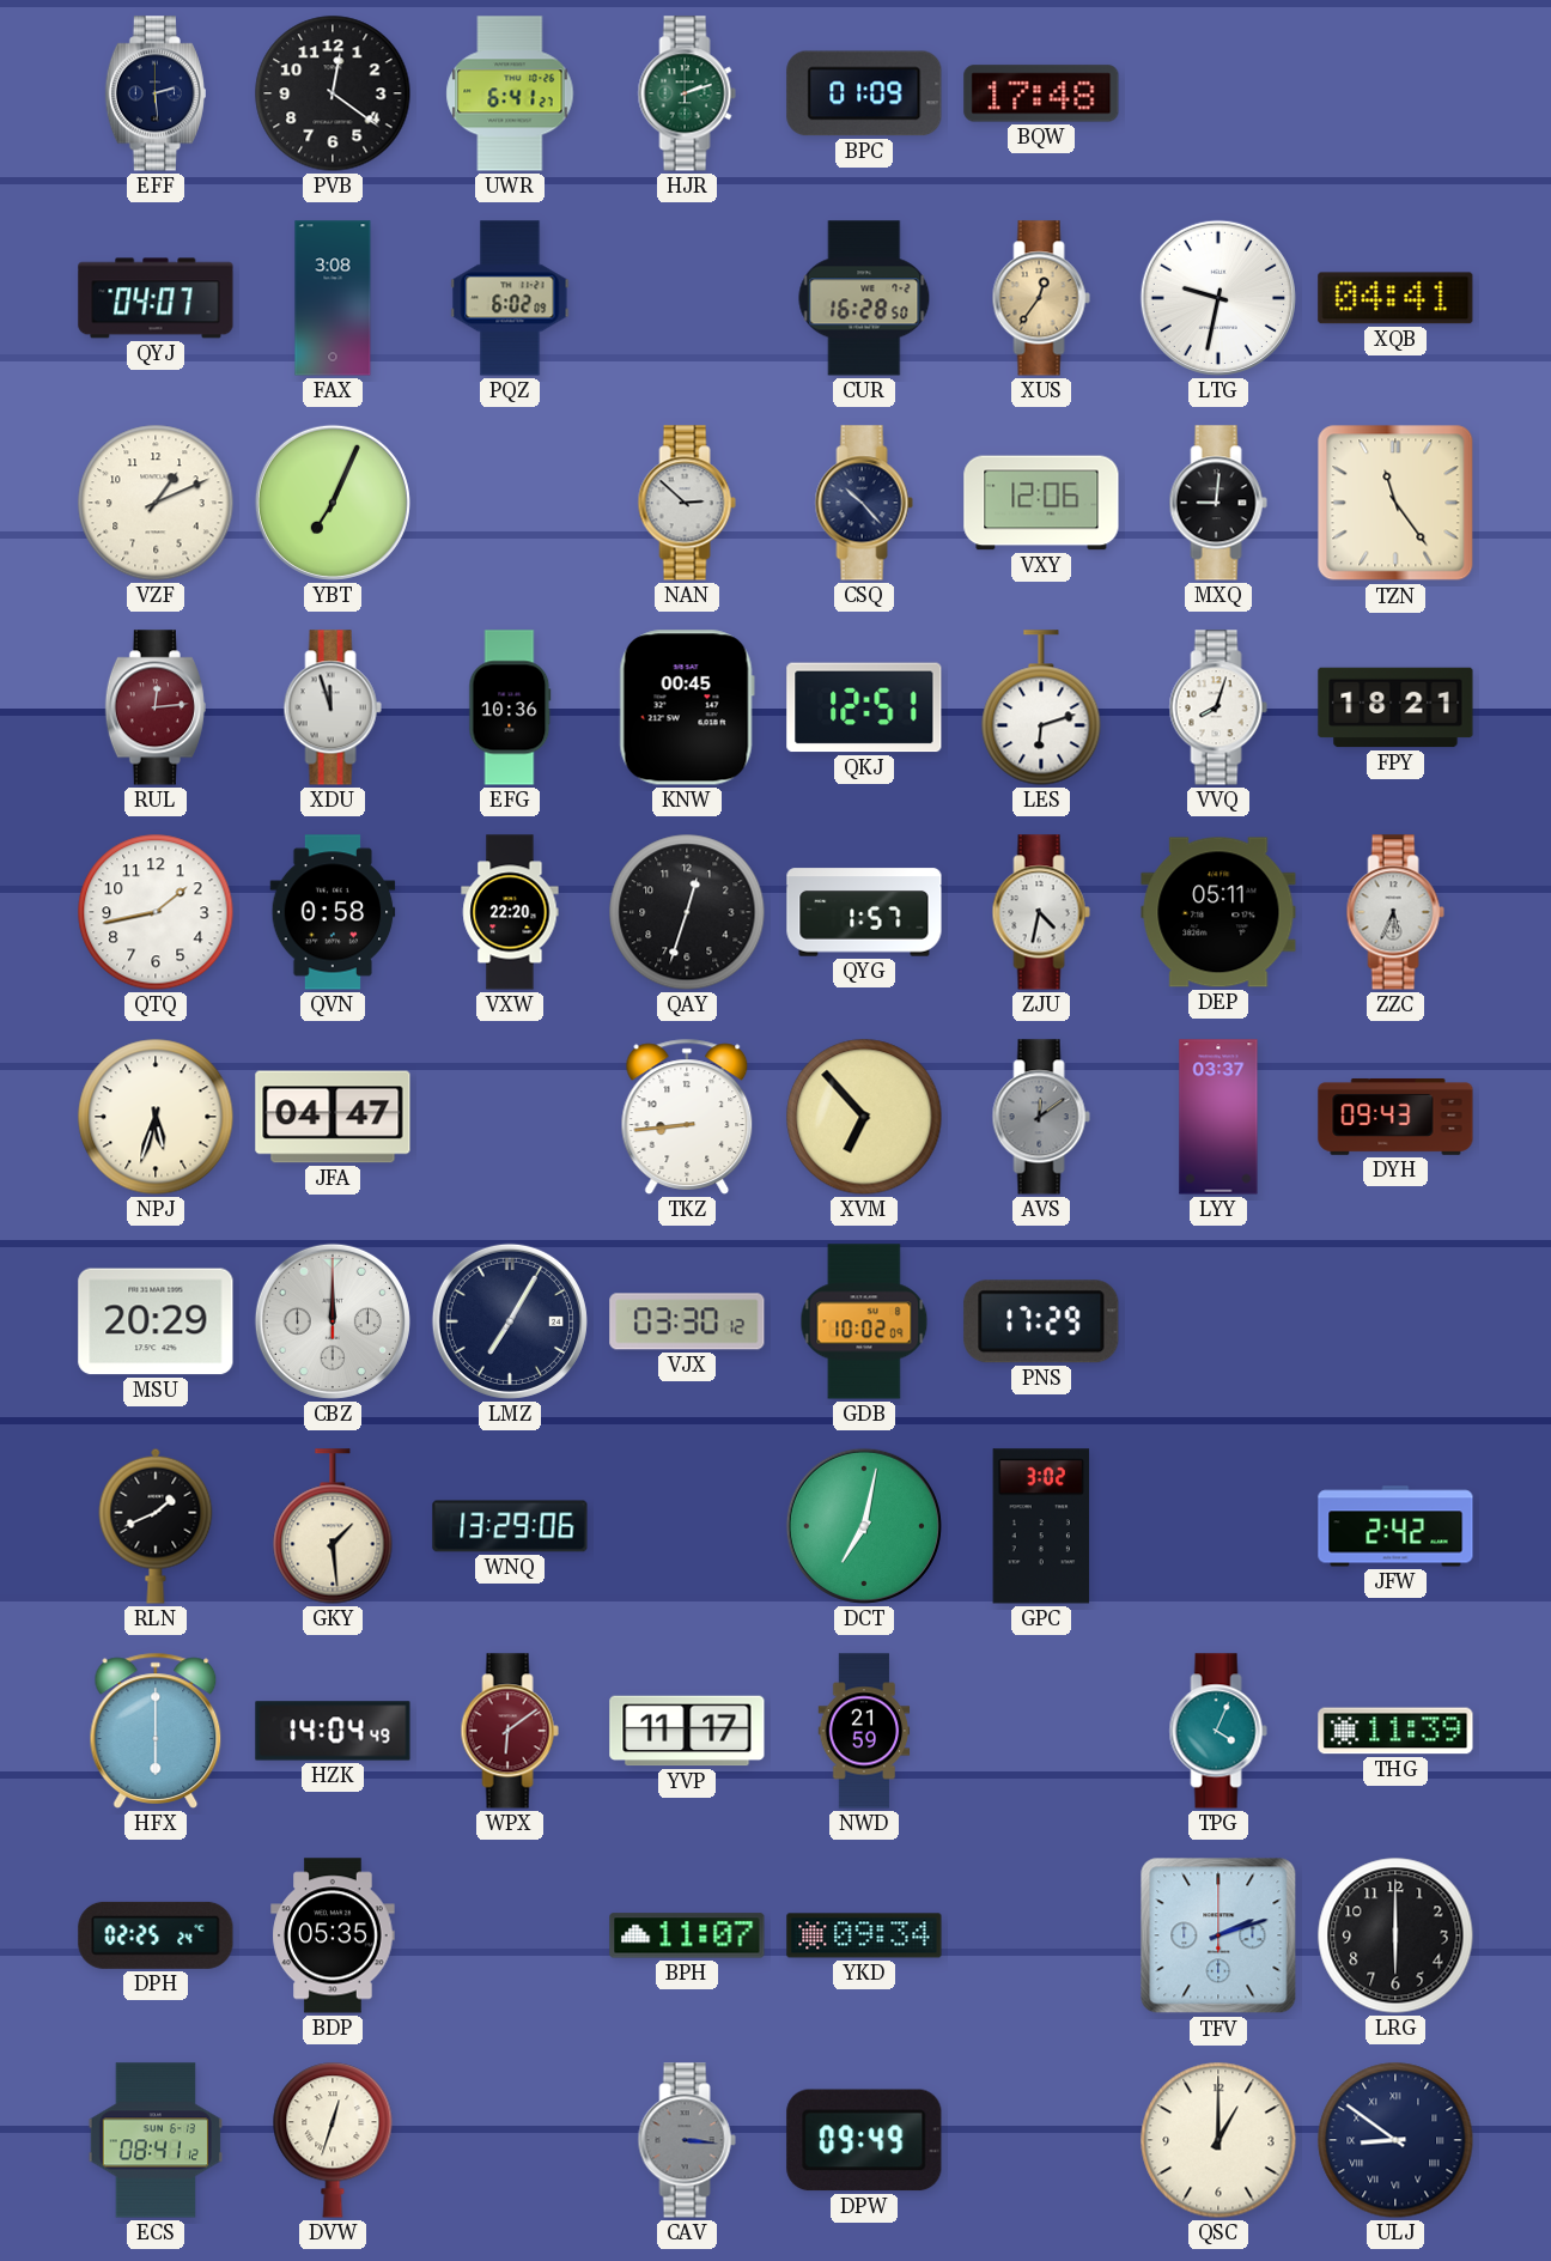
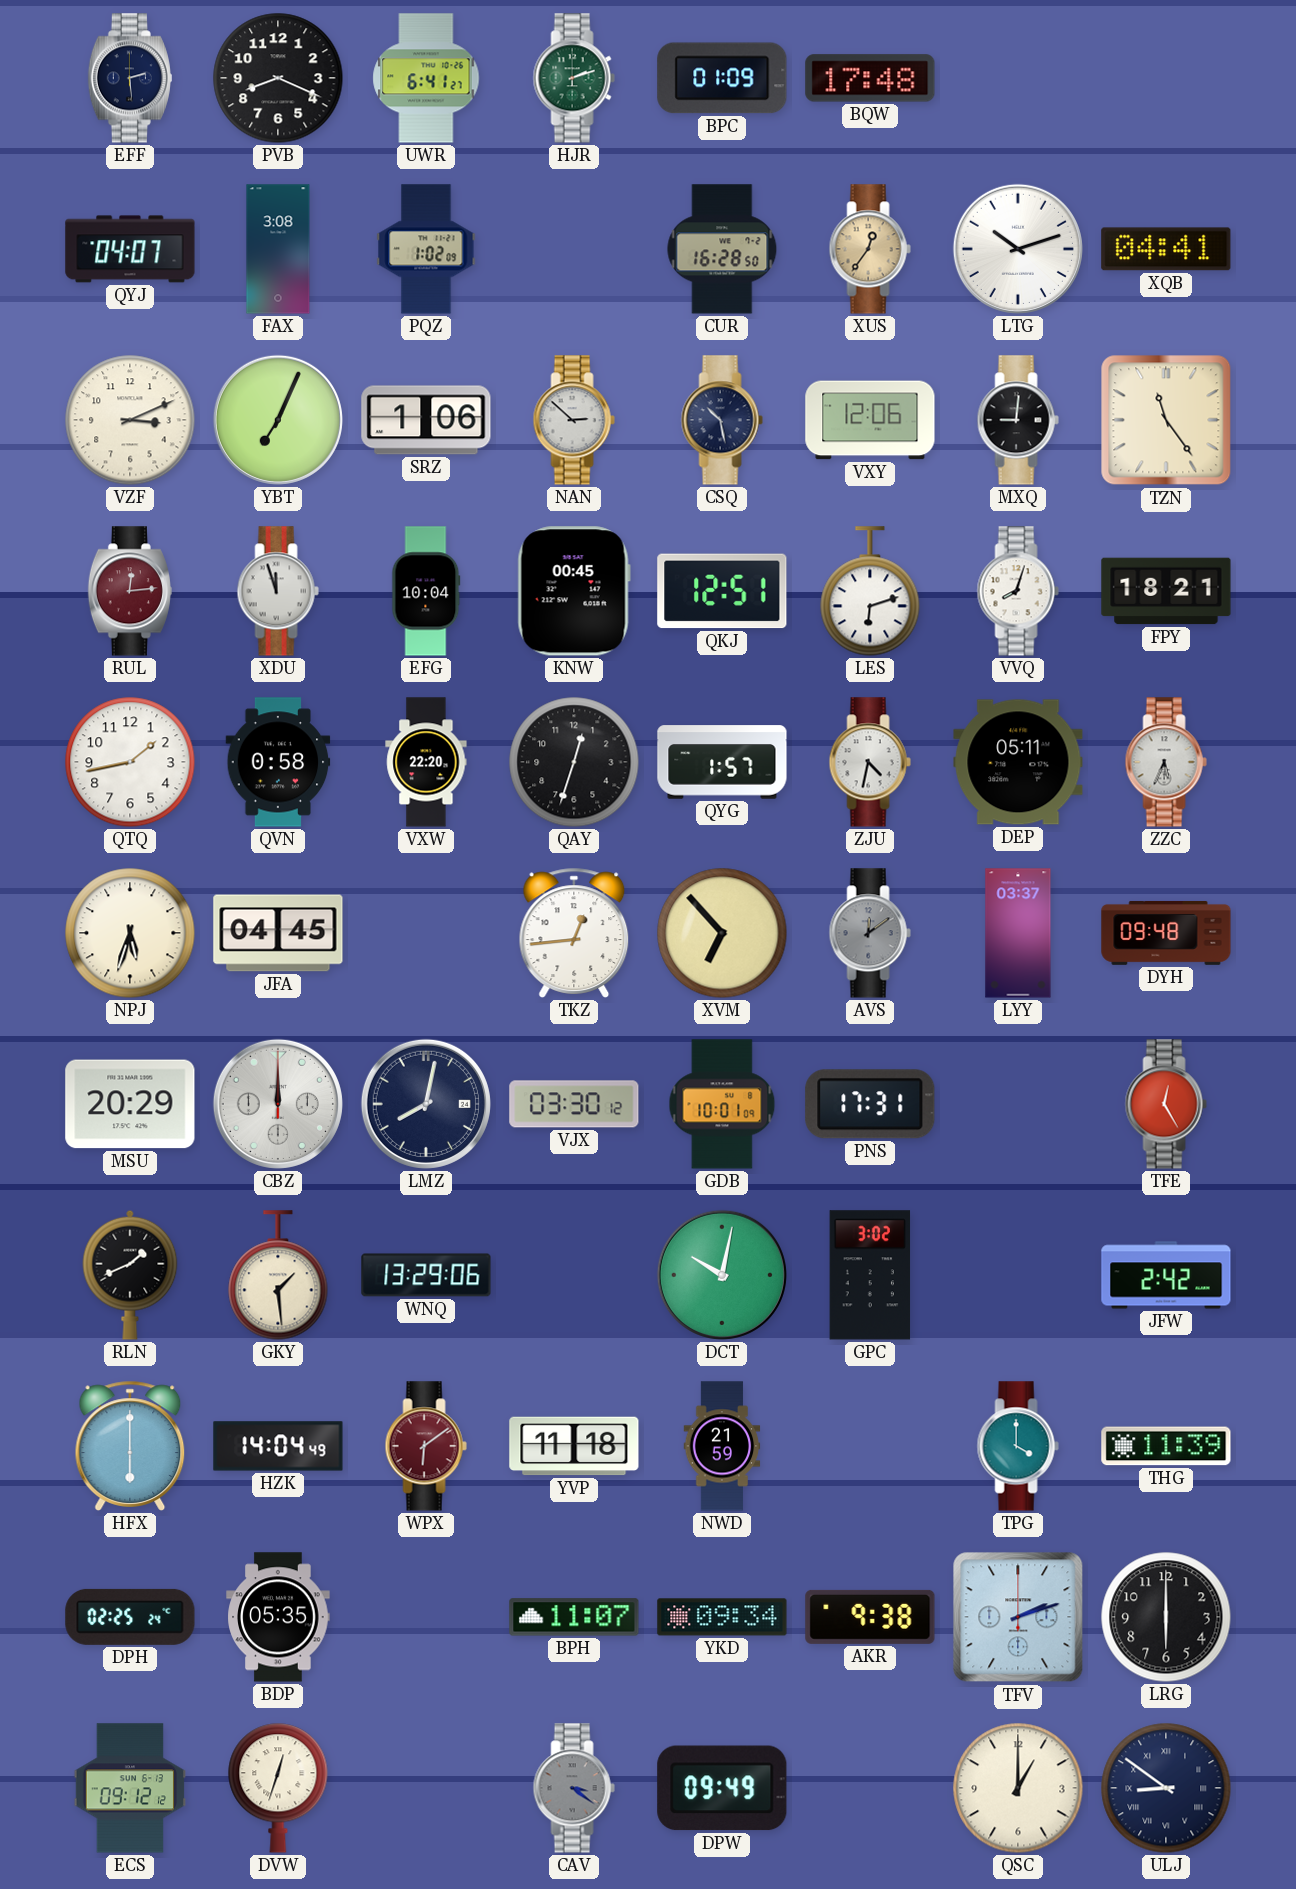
PVB: 12:21 -> 8:19
PQZ: 6:02 -> 1:02
LTG: 9:32 -> 10:12
VZF: 1:11 -> 3:11
SRZ: none -> 1:06
CSQ: 10:23 -> 10:28
EFG: 10:36 -> 10:04
JFA: 04:47 -> 04:45
TKZ: 8:44 -> 12:44
DYH: 09:43 -> 09:48
LMZ: 7:05 -> 8:02
GDB: 10:02 -> 10:01
PNS: 17:29 -> 17:31
TFE: none -> 12:25
DCT: 7:02 -> 10:02
YVP: 11:17 -> 11:18
TPG: 4:04 -> 4:00
AKR: none -> 9:38
ECS: 08:41 -> 09:12
CAV: 3:16 -> 3:21
